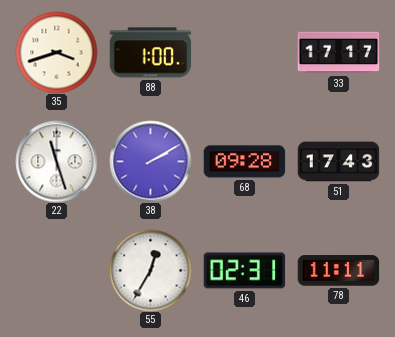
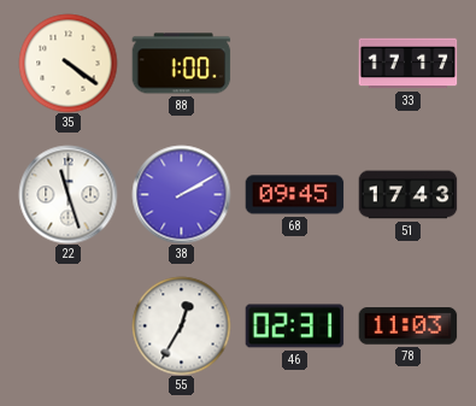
35: 3:42 -> 4:21
68: 09:28 -> 09:45
78: 11:11 -> 11:03
